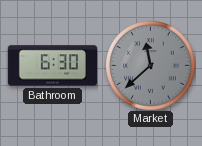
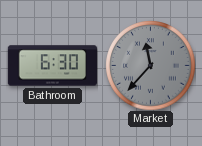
Market: 11:38 -> 11:37
